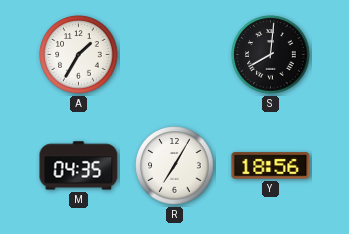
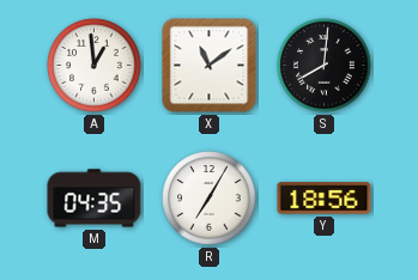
A: 1:35 -> 12:59
X: none -> 11:09
